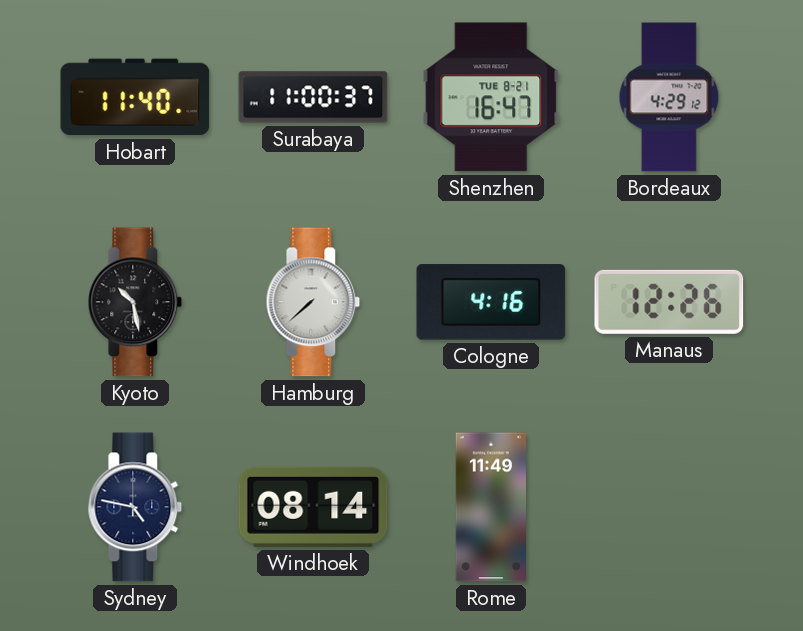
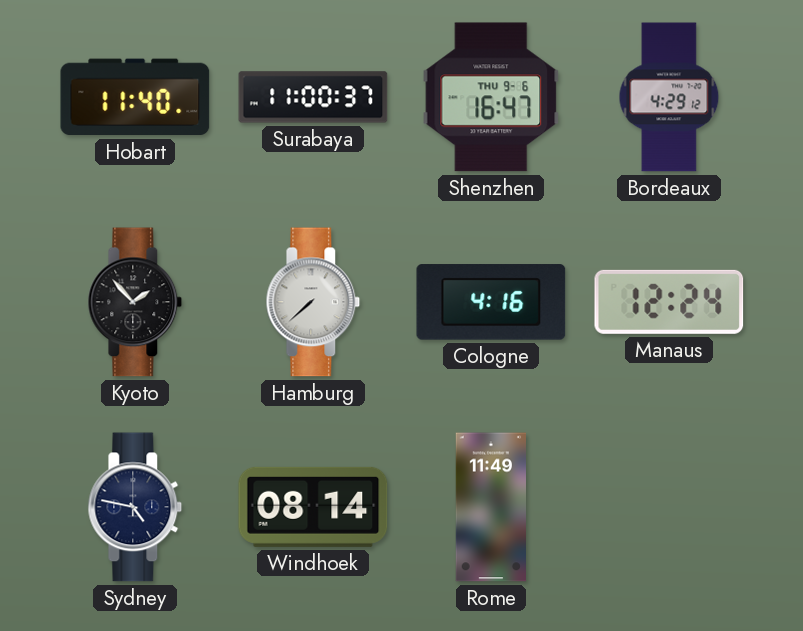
Shenzhen date: TUE 8-21 -> THU 9-6
Kyoto: 10:28 -> 1:53
Manaus: 12:26 -> 12:24
